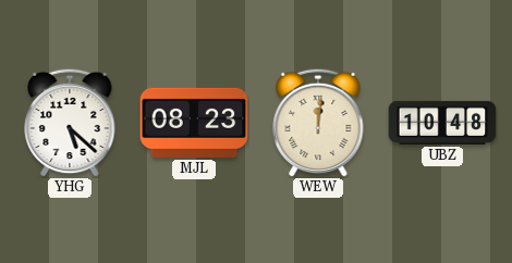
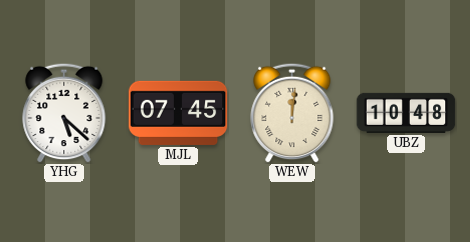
MJL: 08:23 -> 07:45
